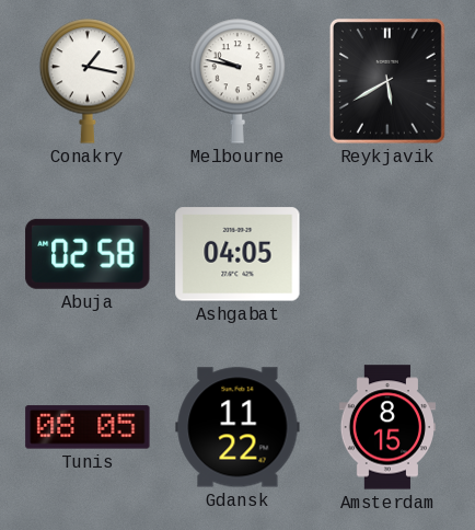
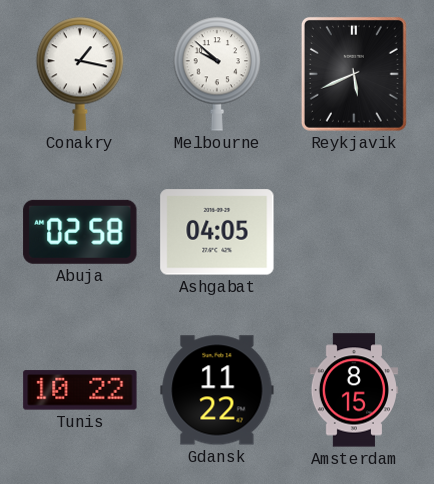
Melbourne: 9:47 -> 9:52
Reykjavik: 5:40 -> 5:41
Tunis: 08:05 -> 10:22
